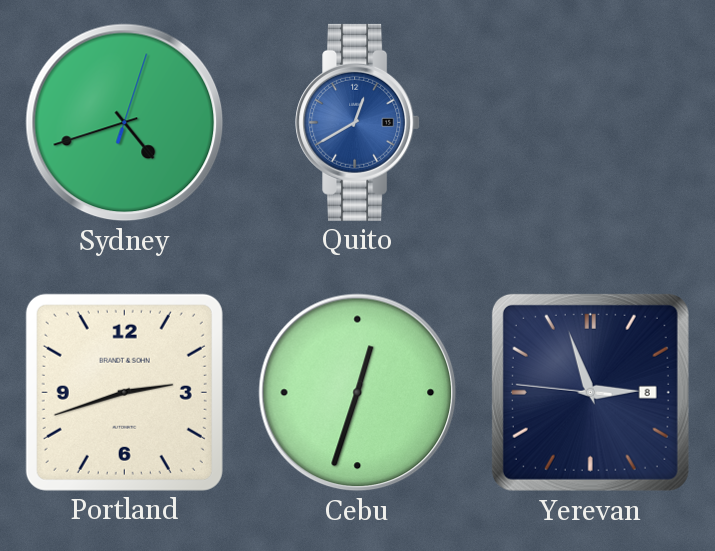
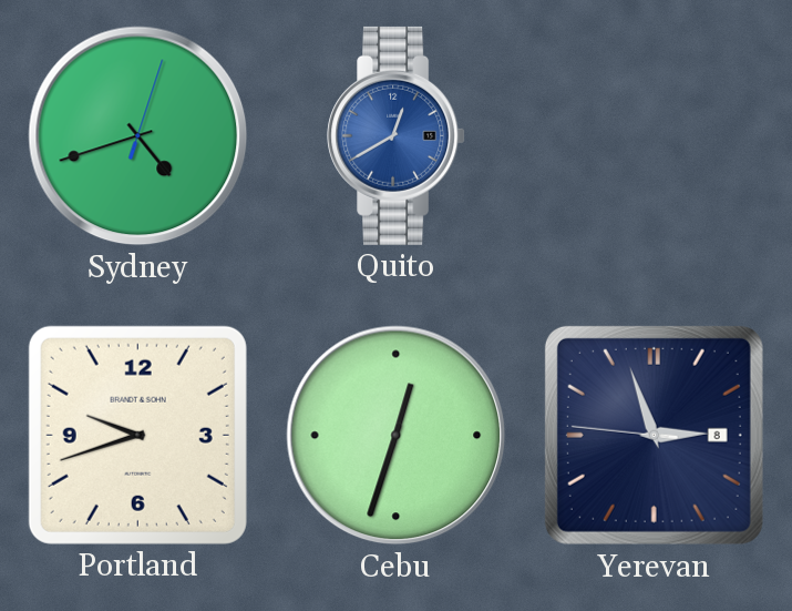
Portland: 2:42 -> 9:42
